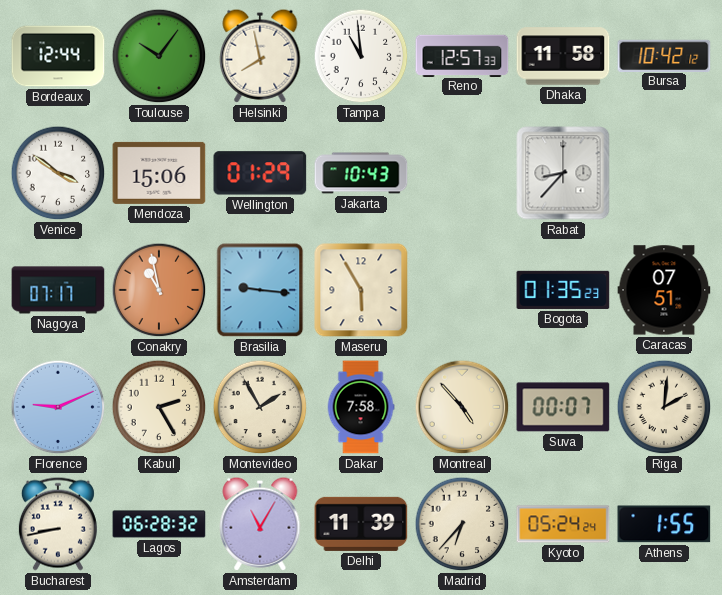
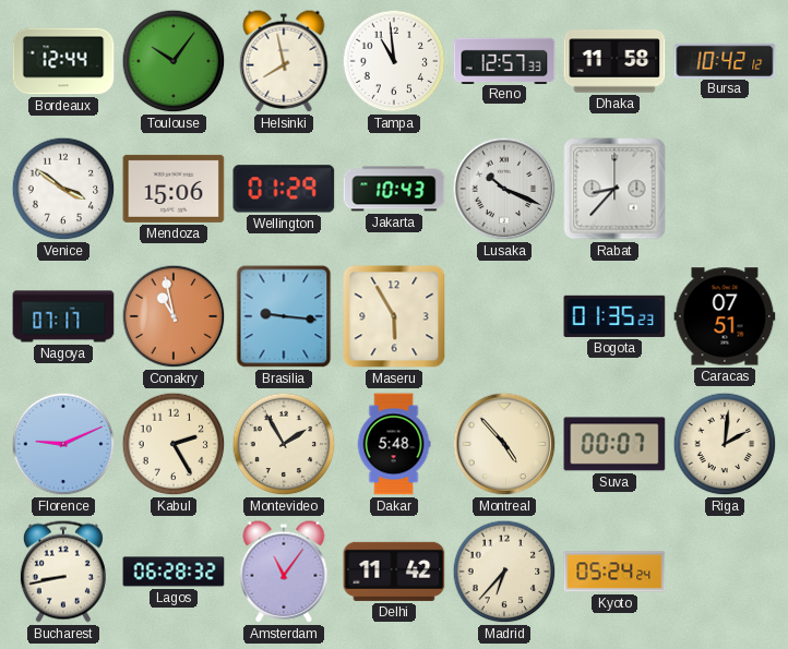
Lusaka: none -> 10:19
Dakar: 7:58 -> 5:48
Amsterdam: 11:05 -> 11:06
Delhi: 11:39 -> 11:42
Athens: 1:55 -> none
